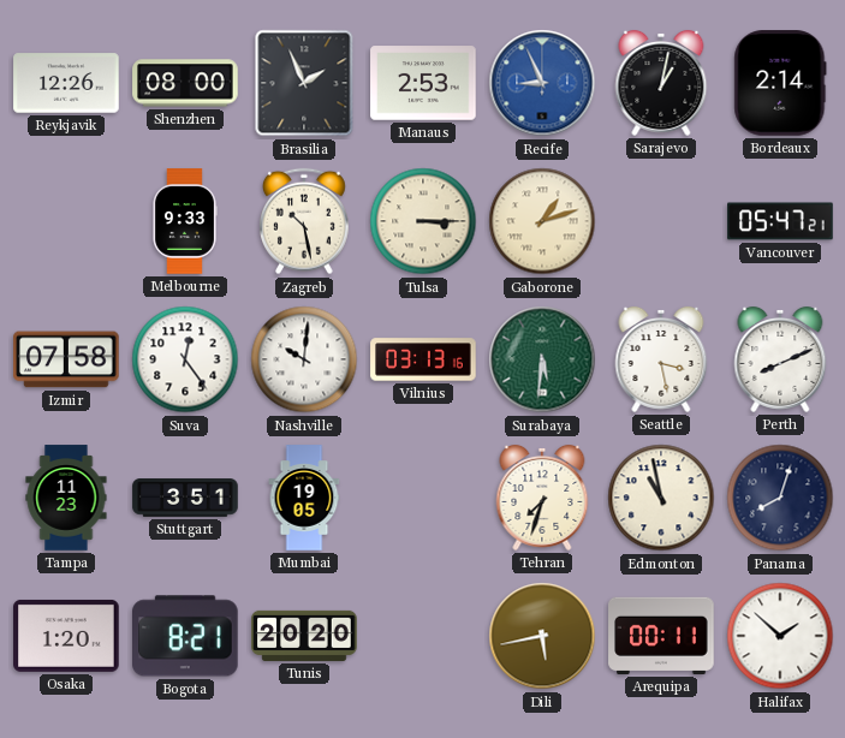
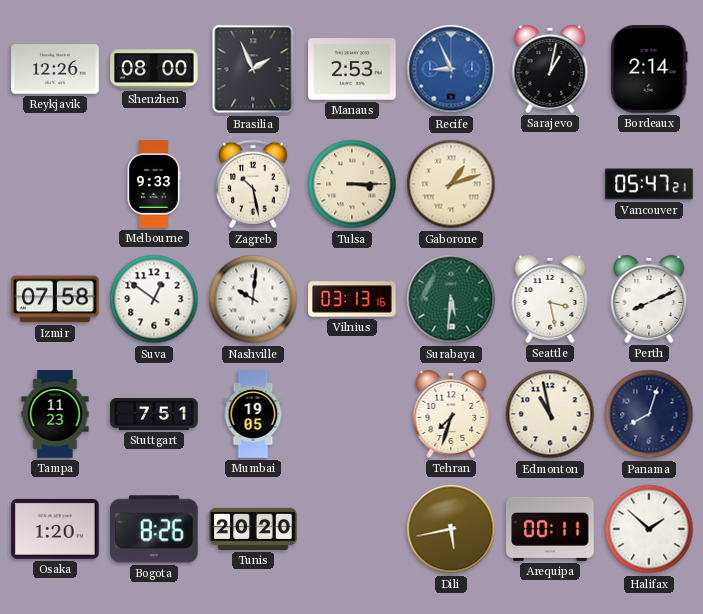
Suva: 12:24 -> 12:51
Stuttgart: 3:51 -> 7:51
Bogota: 8:21 -> 8:26
